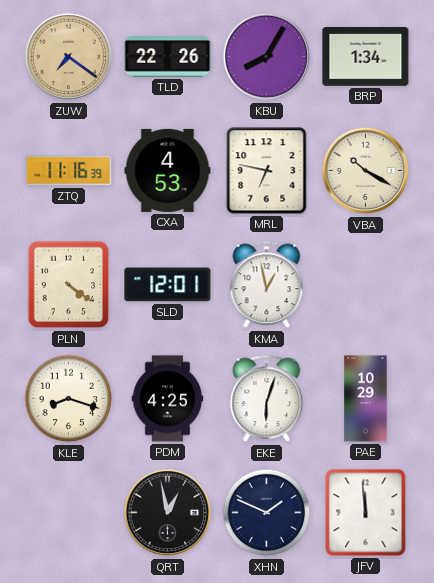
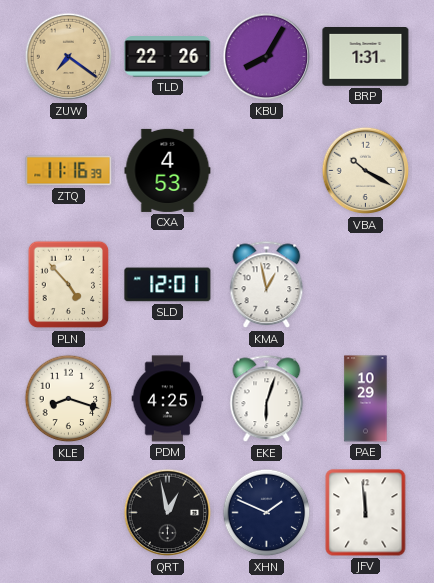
BRP: 1:34 -> 1:31
MRL: 6:47 -> none
PLN: 4:21 -> 4:53
